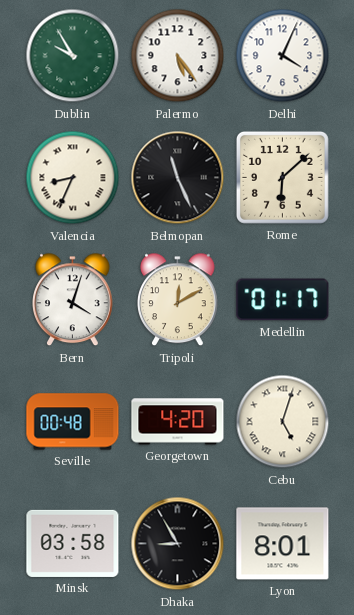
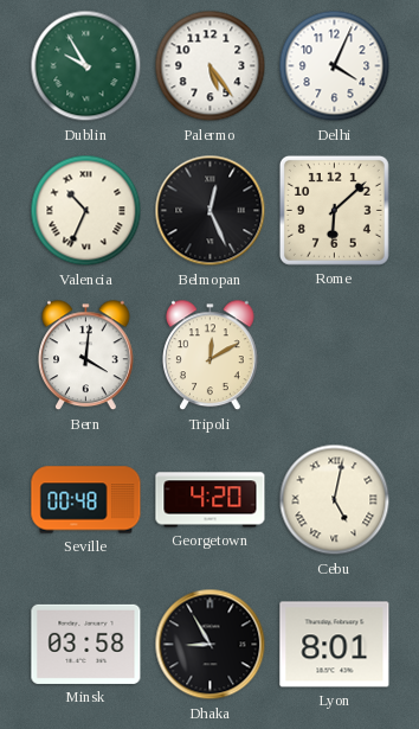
Valencia: 8:34 -> 10:34
Belmopan: 11:26 -> 12:26
Bern: 4:03 -> 4:01
Medellin: 01:17 -> none
Cebu: 5:03 -> 5:02
